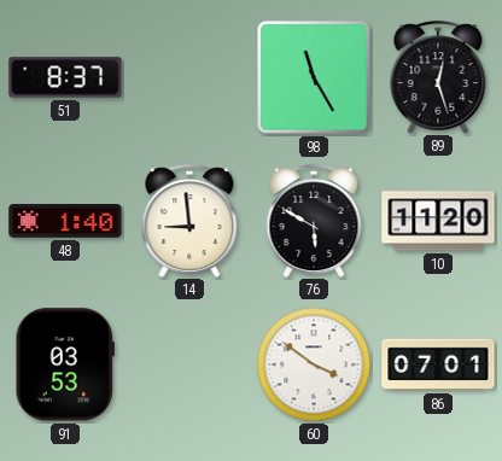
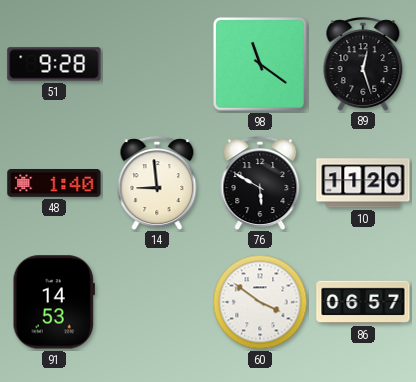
51: 8:37 -> 9:28
98: 11:25 -> 11:21
91: 03:53 -> 14:53
86: 07:01 -> 06:57
